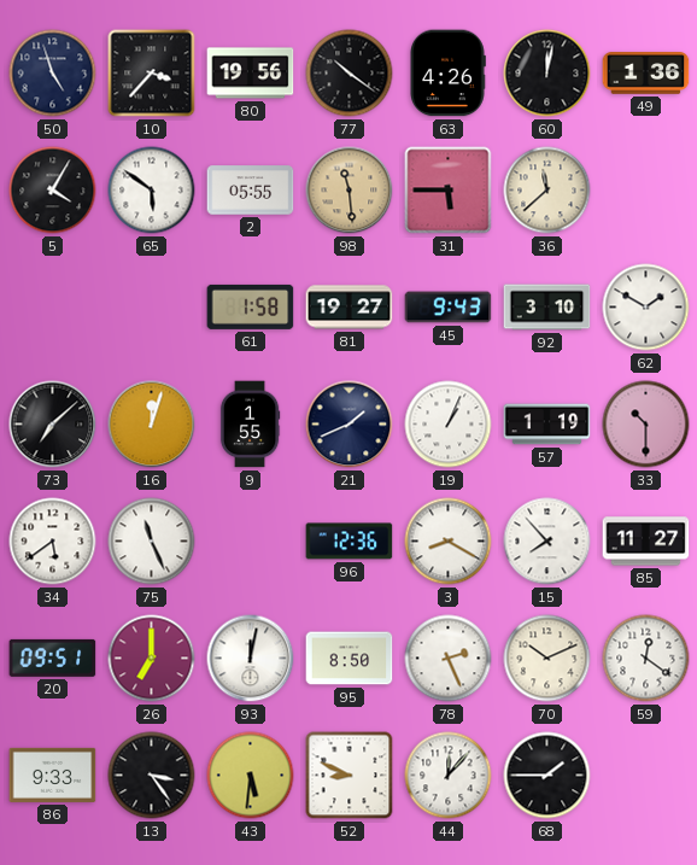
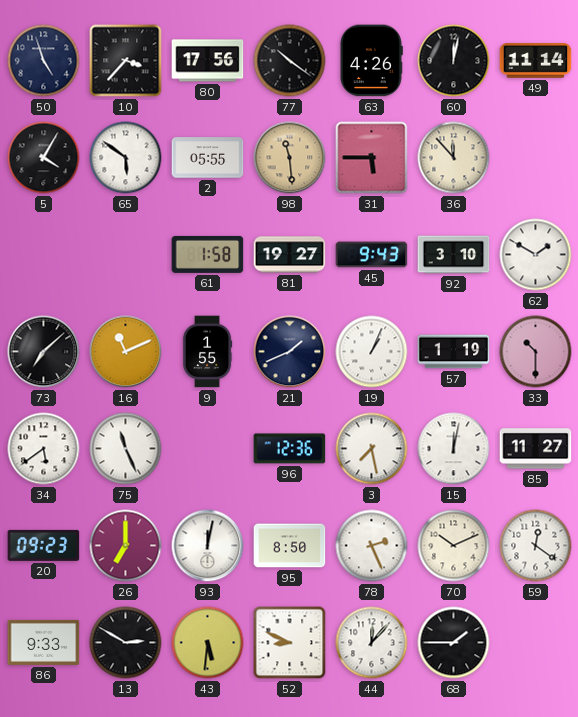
80: 19:56 -> 17:56
49: 1:36 -> 11:14
36: 11:38 -> 11:53
16: 12:03 -> 11:11
3: 8:20 -> 7:28
15: 7:53 -> 12:02
20: 09:51 -> 09:23
13: 3:24 -> 2:50
